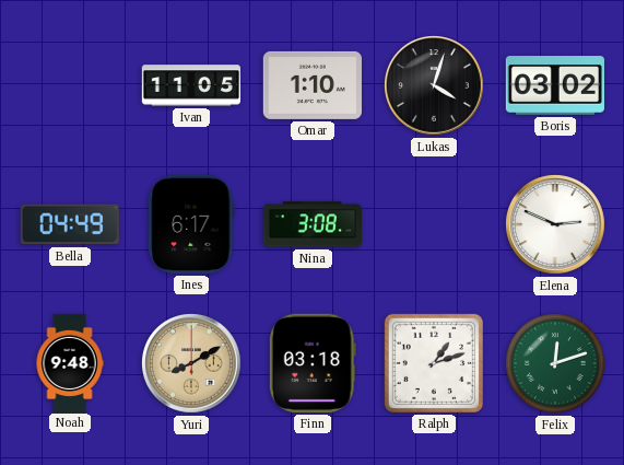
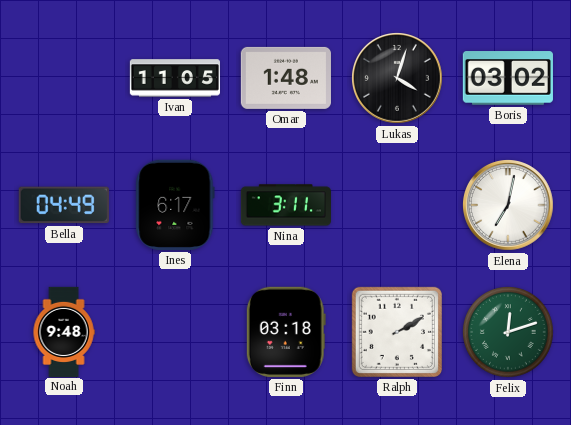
Omar: 1:10 -> 1:48
Nina: 3:08 -> 3:11
Elena: 2:49 -> 7:02
Yuri: 8:10 -> none
Ralph: 1:12 -> 2:10
